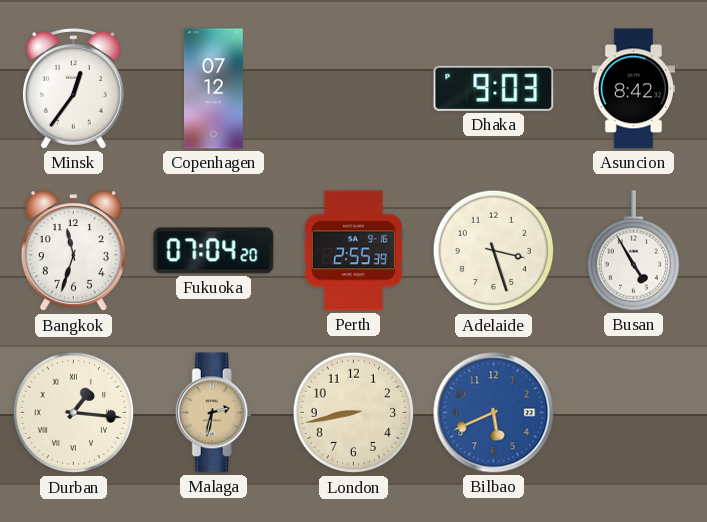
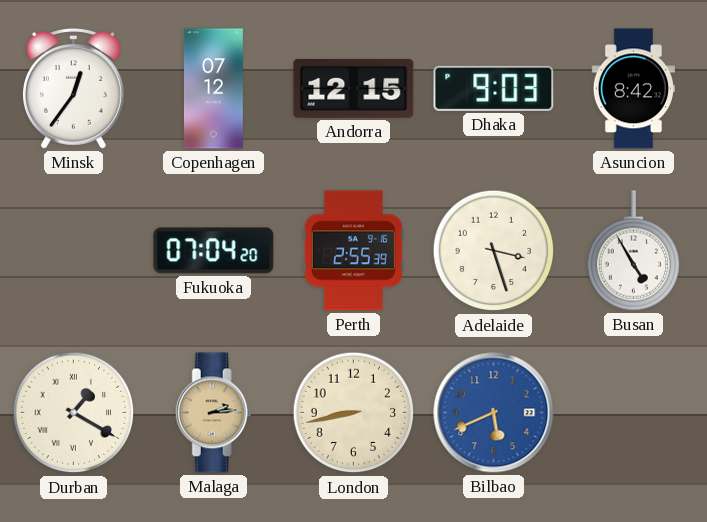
Andorra: none -> 12:15
Bangkok: 11:33 -> none
Durban: 1:16 -> 1:20
Malaga: 2:32 -> 2:14
